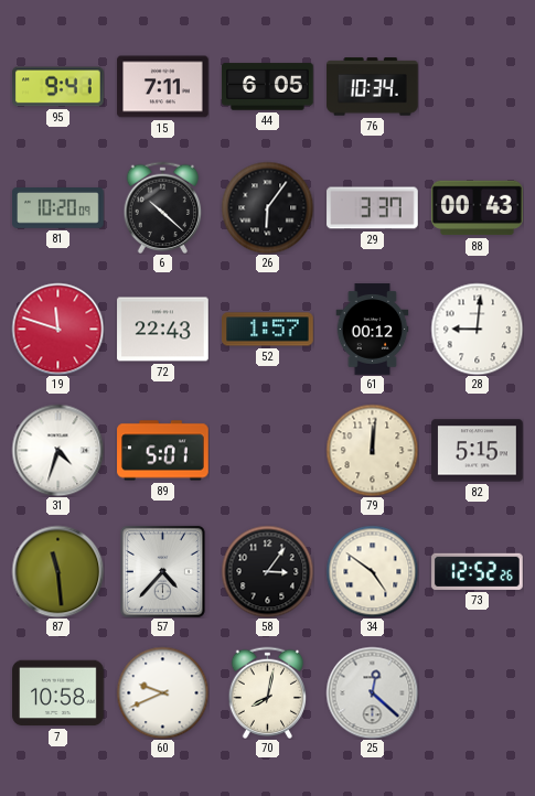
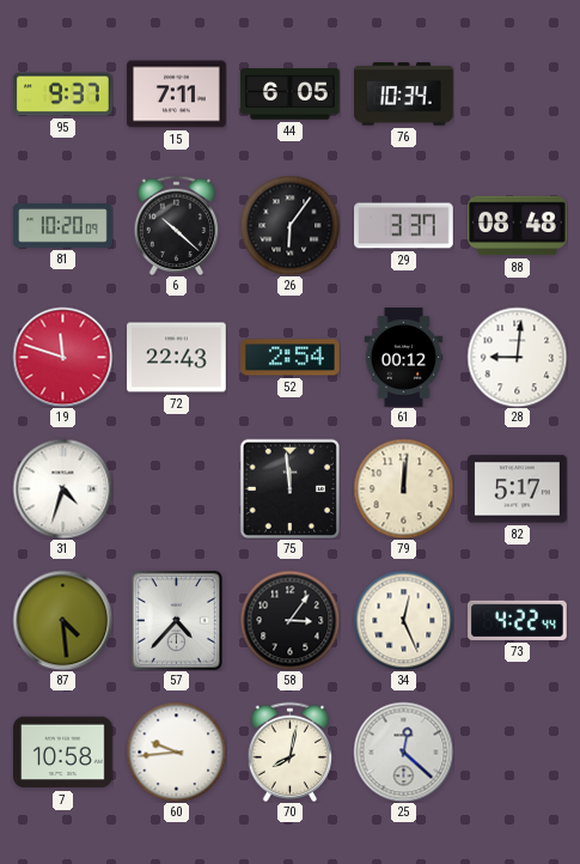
95: 9:41 -> 9:37
88: 00:43 -> 08:48
52: 1:57 -> 2:54
89: 5:01 -> none
75: none -> 11:59
82: 5:15 -> 5:17
87: 11:29 -> 4:29
34: 4:51 -> 12:26
73: 12:52 -> 4:22
60: 9:41 -> 9:44
